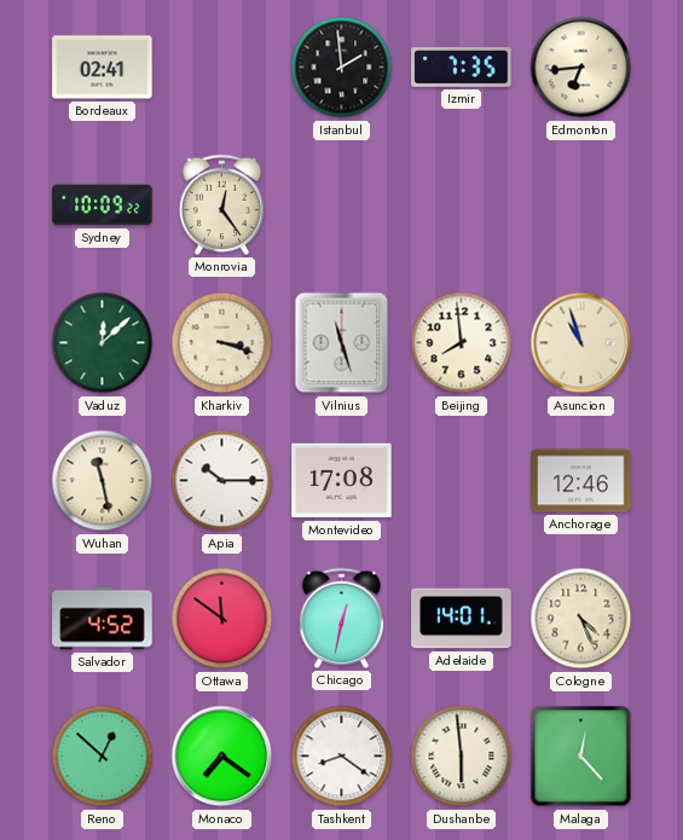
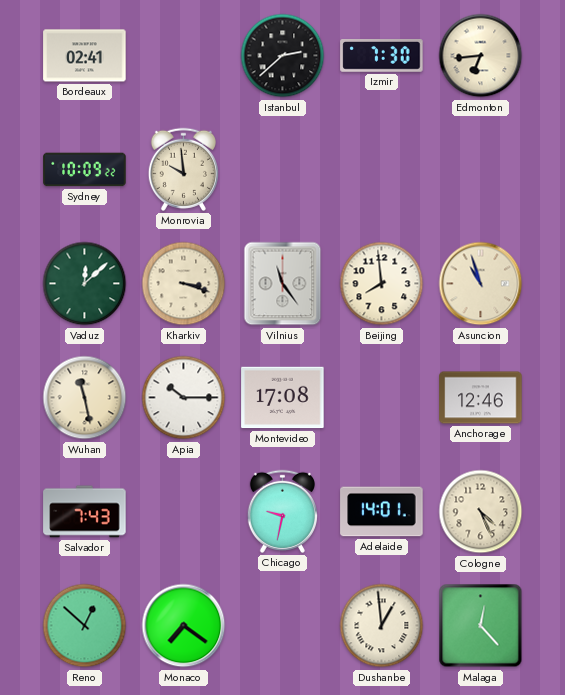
Istanbul: 1:59 -> 2:38
Izmir: 7:35 -> 7:30
Monrovia: 12:24 -> 9:59
Vilnius: 11:27 -> 11:24
Salvador: 4:52 -> 7:43
Ottawa: 11:51 -> none
Chicago: 12:32 -> 9:32
Tashkent: 8:21 -> none
Dushanbe: 5:59 -> 12:59
